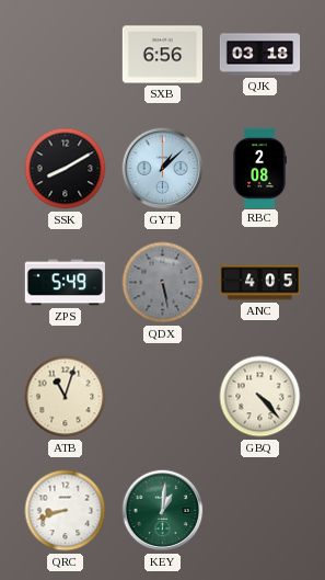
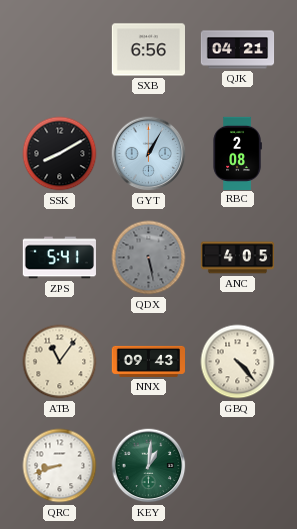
QJK: 03:18 -> 04:21
GYT: 1:08 -> 1:05
ZPS: 5:49 -> 5:41
ATB: 11:03 -> 11:06
NNX: none -> 09:43
